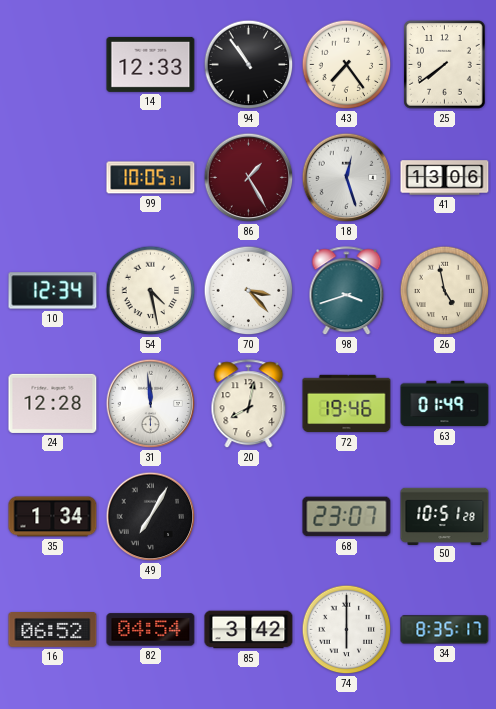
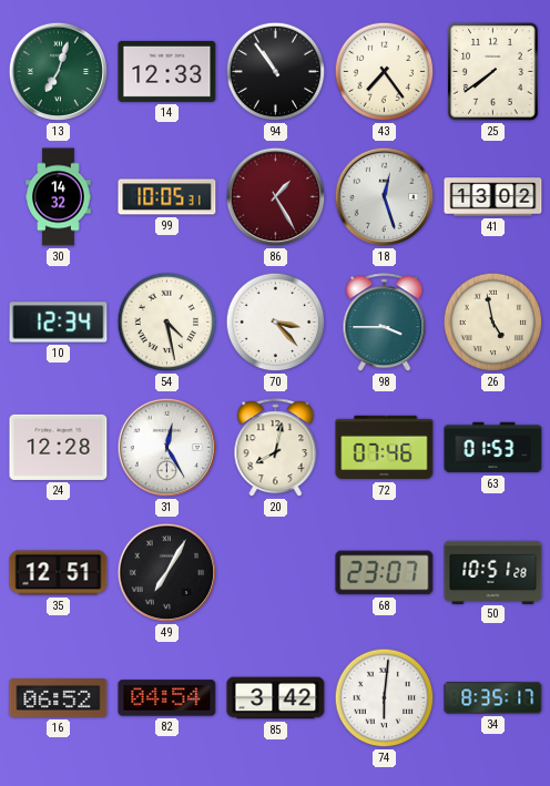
13: none -> 7:03
30: none -> 14:32
41: 13:06 -> 13:02
98: 3:42 -> 3:45
31: 11:59 -> 12:25
72: 19:46 -> 07:46
63: 01:49 -> 01:53
35: 1:34 -> 12:51
74: 6:00 -> 6:01
